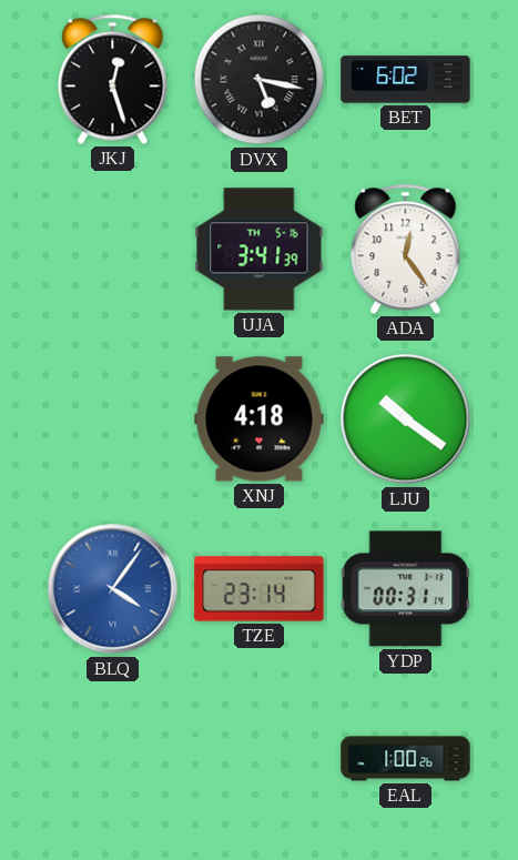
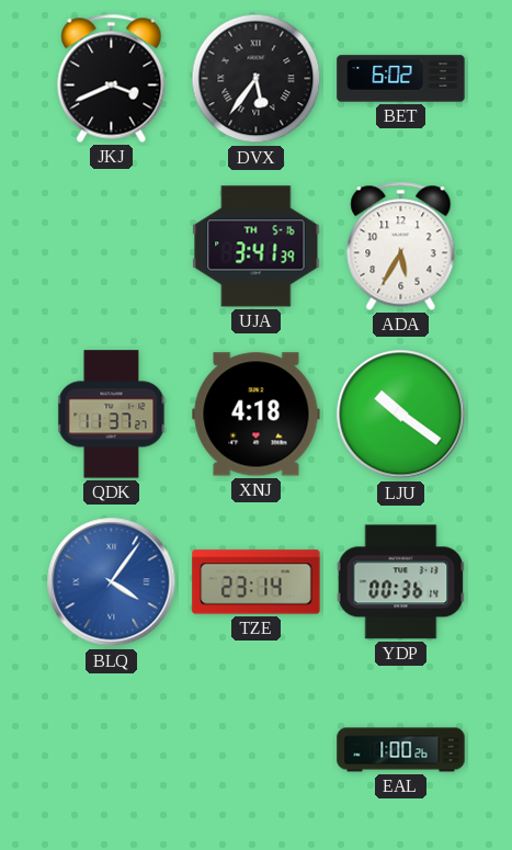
JKJ: 12:27 -> 3:41
DVX: 5:17 -> 5:36
ADA: 12:24 -> 5:35
QDK: none -> 11:37
YDP: 00:31 -> 00:36
